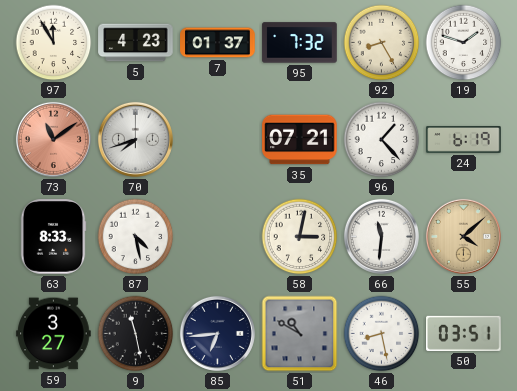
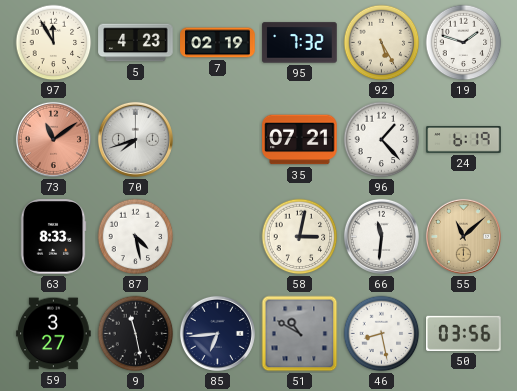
7: 01:37 -> 02:19
92: 8:25 -> 5:25
55: 4:08 -> 11:08
50: 03:51 -> 03:56
